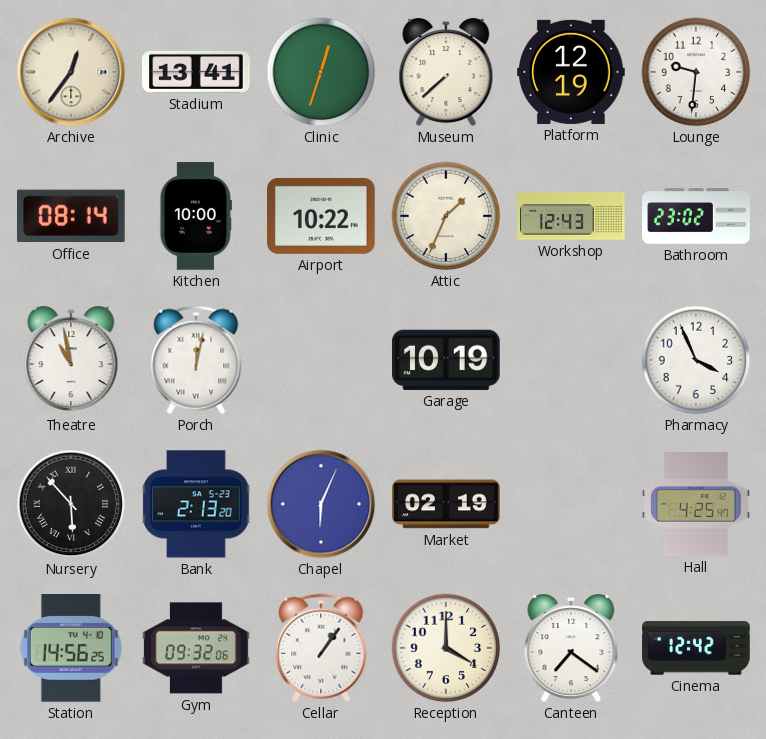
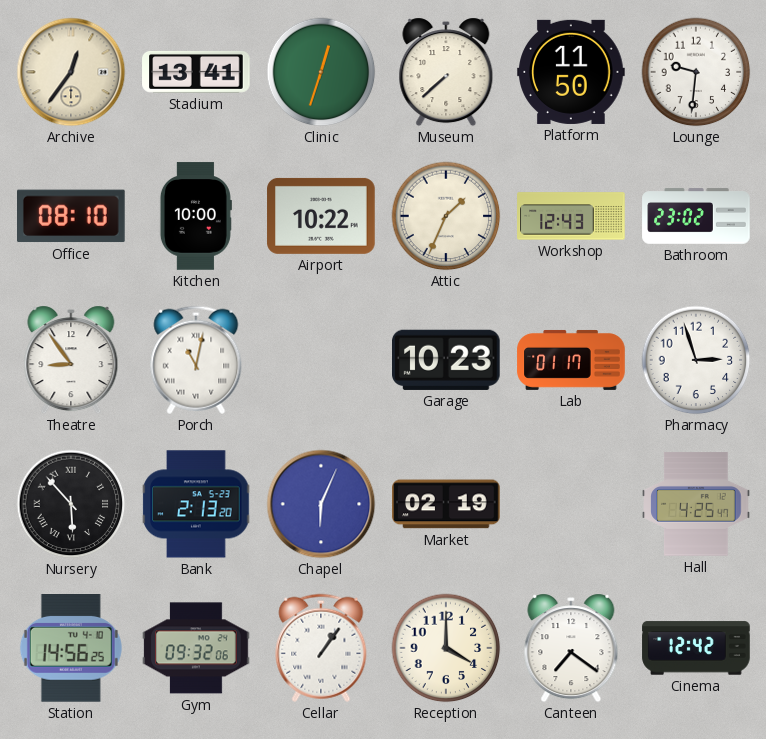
Platform: 12:19 -> 11:50
Office: 08:14 -> 08:10
Theatre: 10:58 -> 8:54
Porch: 12:02 -> 11:02
Garage: 10:19 -> 10:23
Lab: none -> 01:17
Pharmacy: 3:56 -> 2:57
